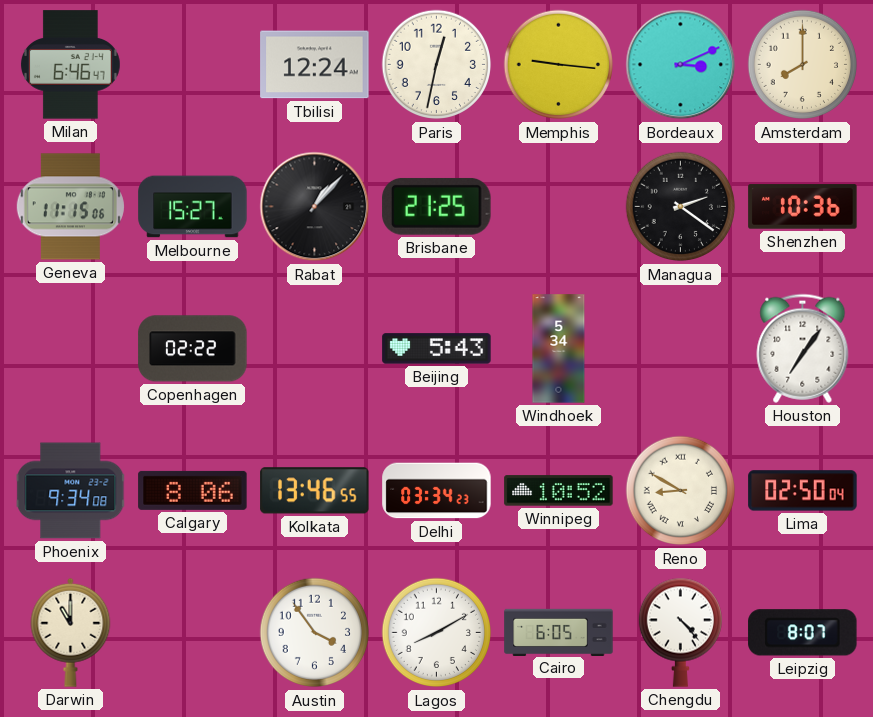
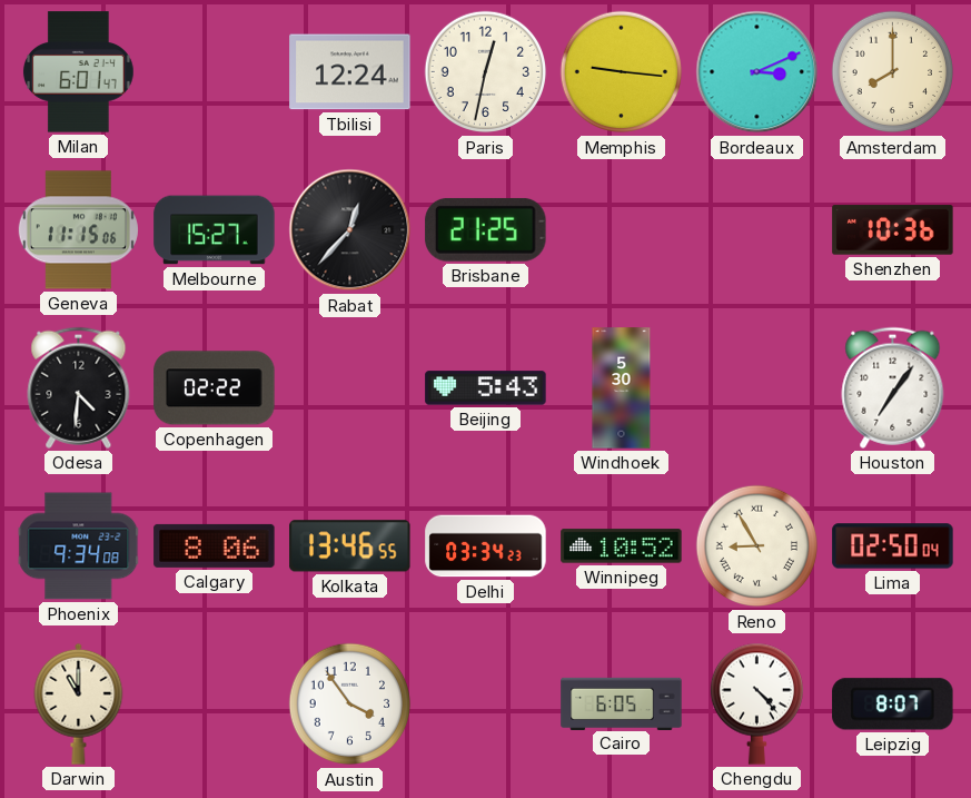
Milan: 6:46 -> 6:01
Rabat: 1:07 -> 12:37
Managua: 2:21 -> none
Odesa: none -> 4:31
Windhoek: 5:34 -> 5:30
Reno: 8:50 -> 8:55
Lagos: 8:10 -> none
